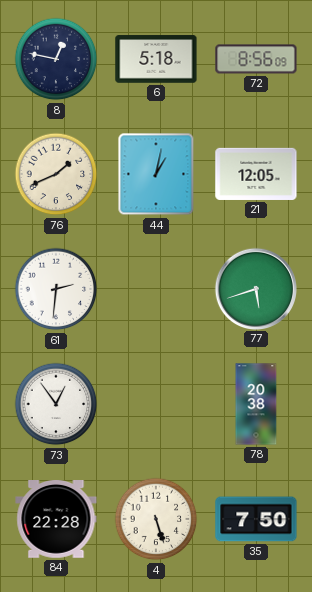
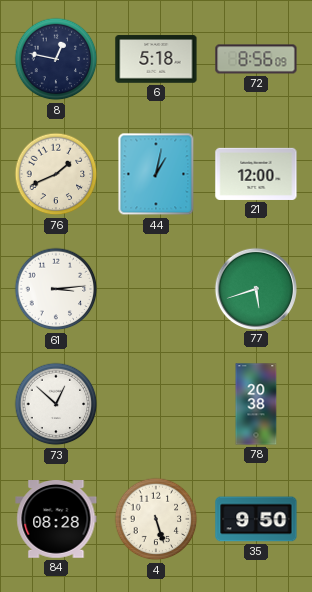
21: 12:05 -> 12:00
61: 2:31 -> 3:14
73: 12:54 -> 12:52
84: 22:28 -> 08:28
35: 7:50 -> 9:50
